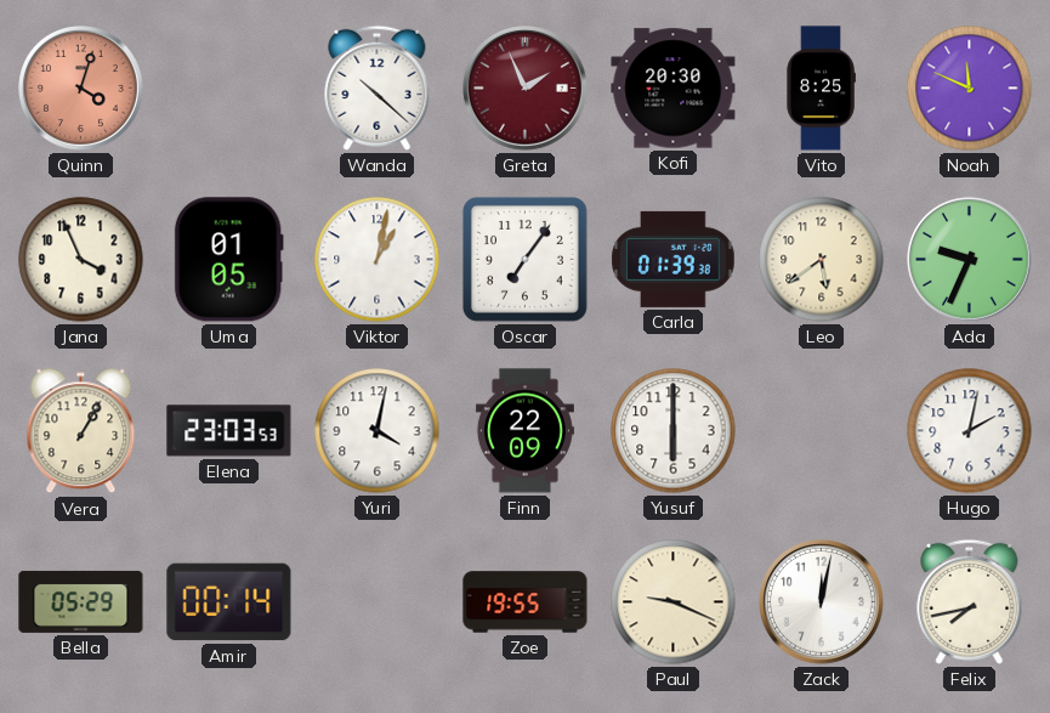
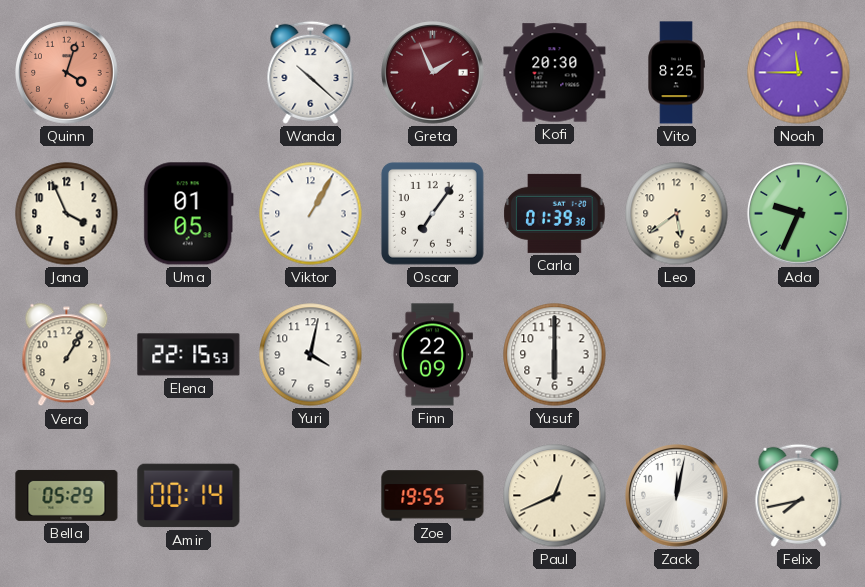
Noah: 11:49 -> 11:45
Viktor: 1:02 -> 1:05
Elena: 23:03 -> 22:15
Hugo: 2:02 -> none
Paul: 9:19 -> 12:41
